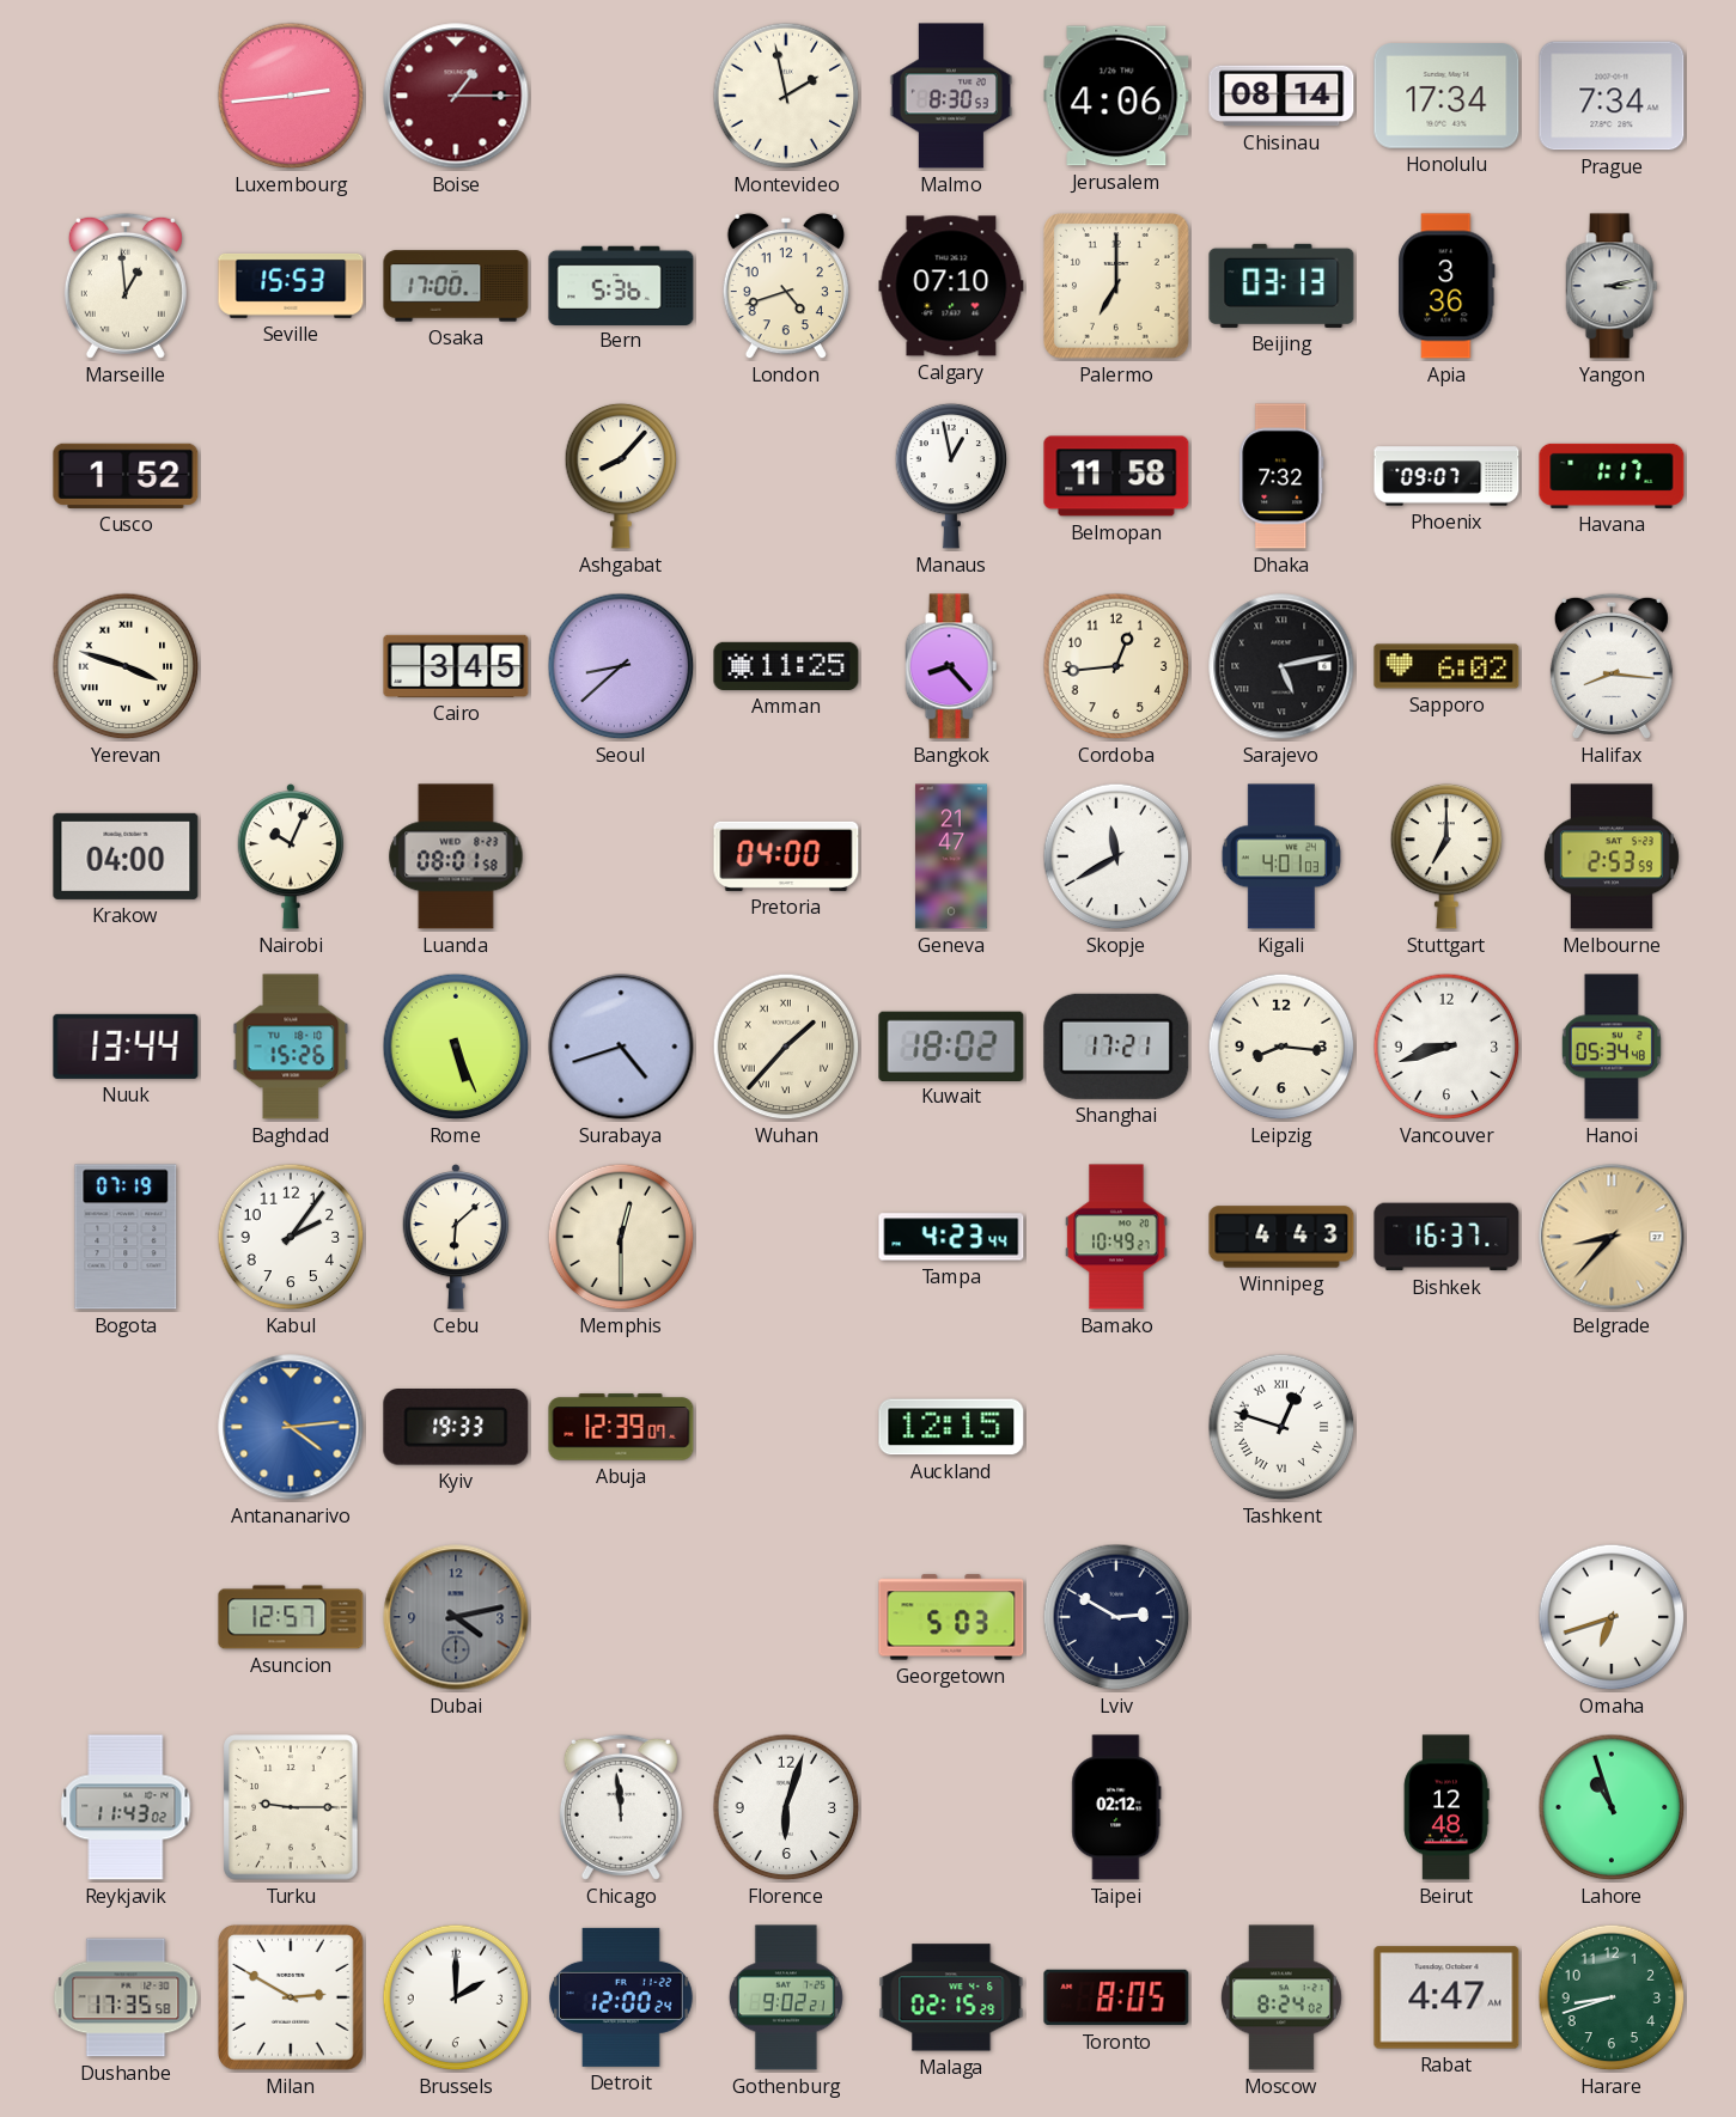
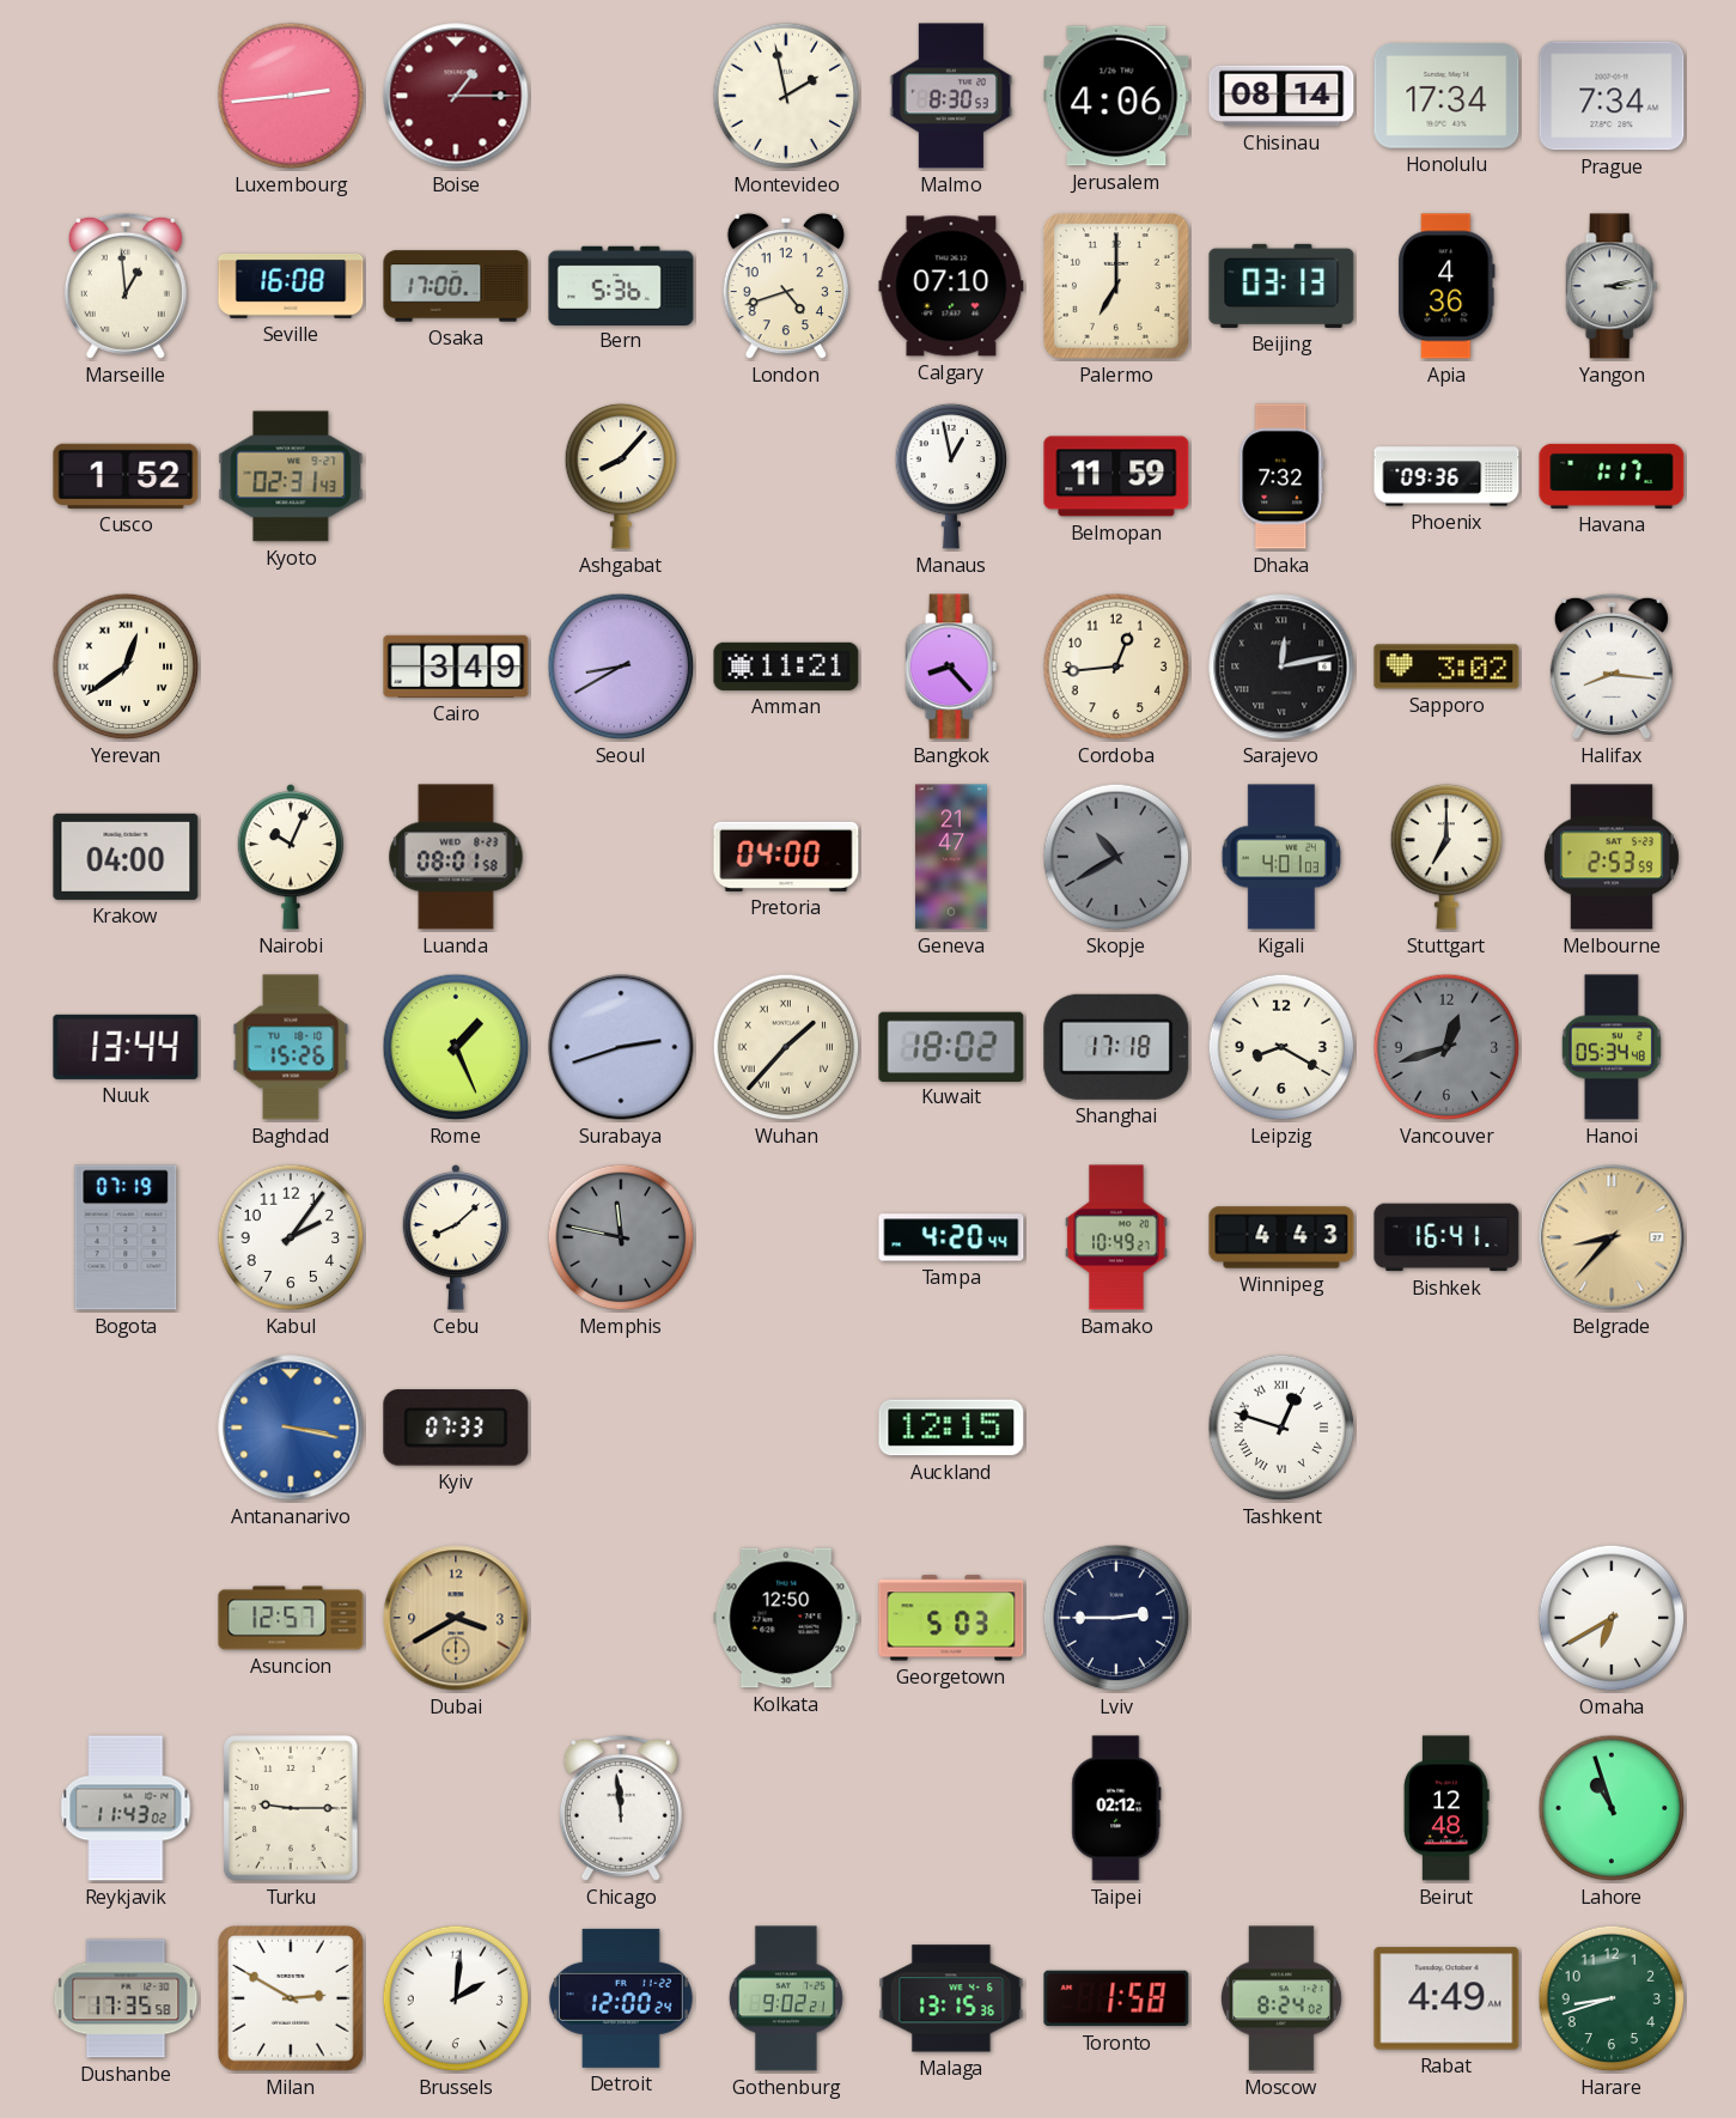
Seville: 15:53 -> 16:08
Apia: 3:36 -> 4:36
Kyoto: none -> 02:31
Belmopan: 11:58 -> 11:59
Phoenix: 09:07 -> 09:36
Yerevan: 3:48 -> 12:39
Cairo: 3:45 -> 3:49
Seoul: 8:38 -> 8:40
Amman: 11:25 -> 11:21
Sarajevo: 5:13 -> 12:13
Sapporo: 6:02 -> 3:02
Skopje: 11:40 -> 10:40
Skopje dial: white -> grey
Rome: 5:26 -> 1:26
Surabaya: 4:42 -> 2:42
Shanghai: 17:21 -> 17:18
Leipzig: 8:16 -> 8:20
Vancouver: 8:42 -> 12:42
Vancouver dial: white -> grey
Cebu: 6:08 -> 8:08
Memphis: 12:30 -> 11:47
Memphis dial: cream -> grey
Tampa: 4:23 -> 4:20
Bishkek: 16:37 -> 16:41
Antananarivo: 4:14 -> 3:17
Kyiv: 19:33 -> 07:33
Abuja: 12:39 -> none
Dubai: 4:13 -> 3:40
Dubai dial: grey -> champagne
Kolkata: none -> 12:50
Lviv: 2:50 -> 2:45
Omaha: 6:42 -> 6:40
Florence: 6:03 -> none
Brussels: 2:00 -> 2:01
Malaga: 02:15 -> 13:15
Toronto: 8:05 -> 1:58
Rabat: 4:47 -> 4:49
